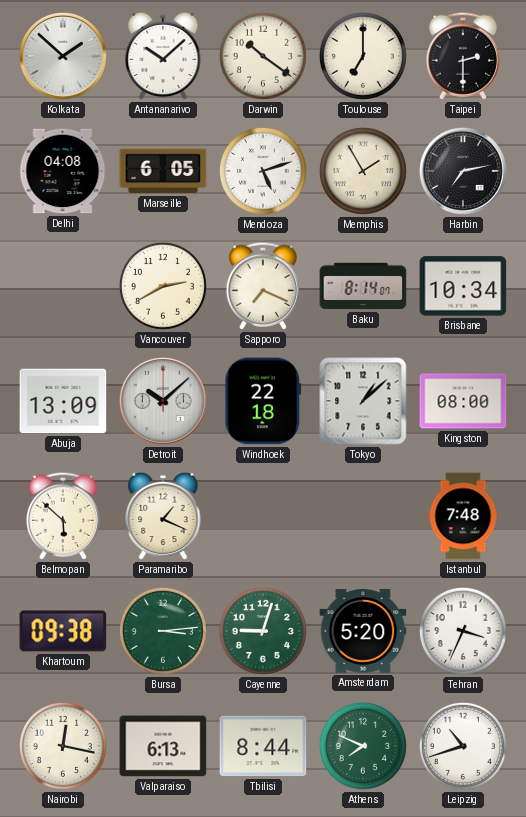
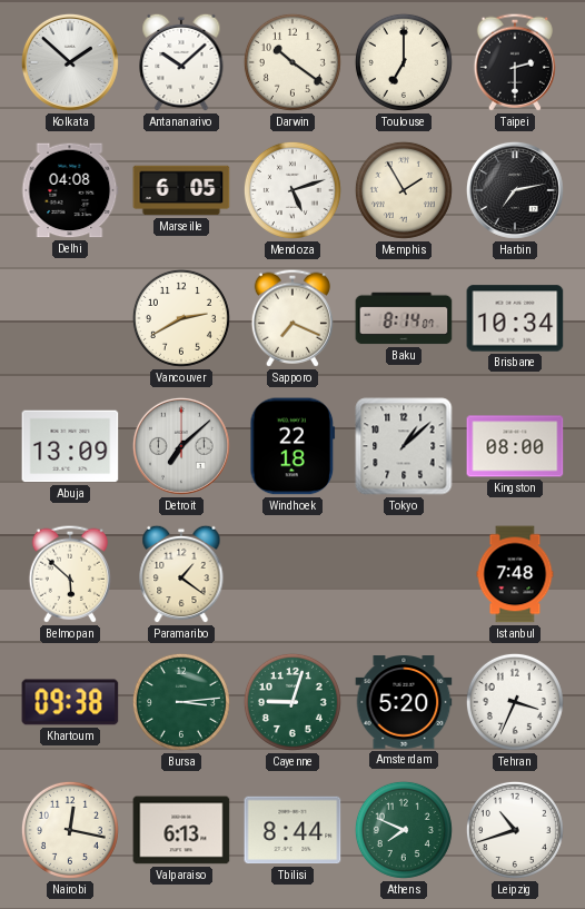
Detroit: 10:08 -> 7:08
Paramaribo: 1:19 -> 1:21
